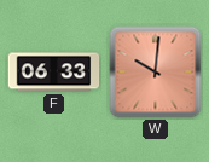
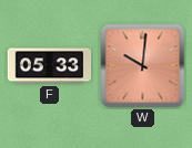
F: 06:33 -> 05:33
